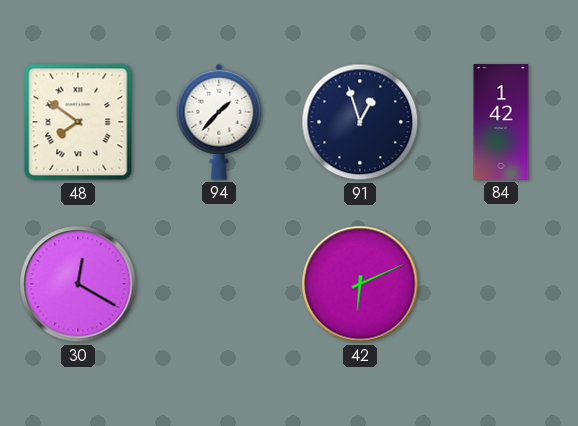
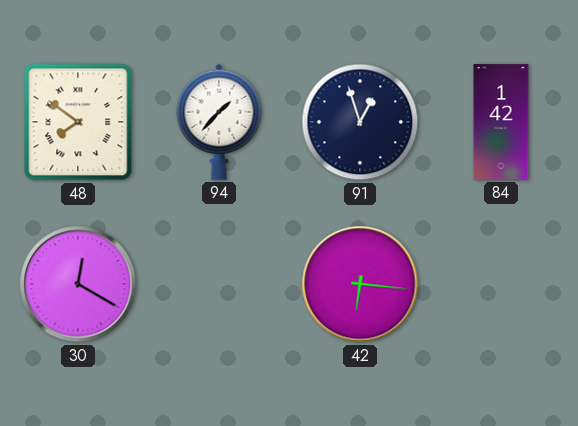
42: 6:11 -> 6:16
